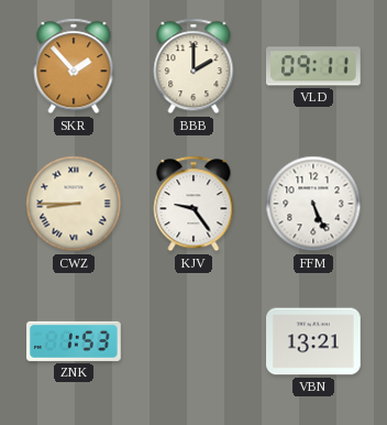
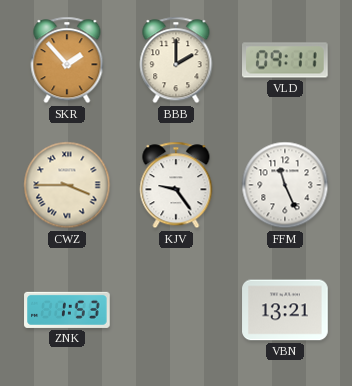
CWZ: 8:45 -> 3:45
FFM: 5:26 -> 11:26
